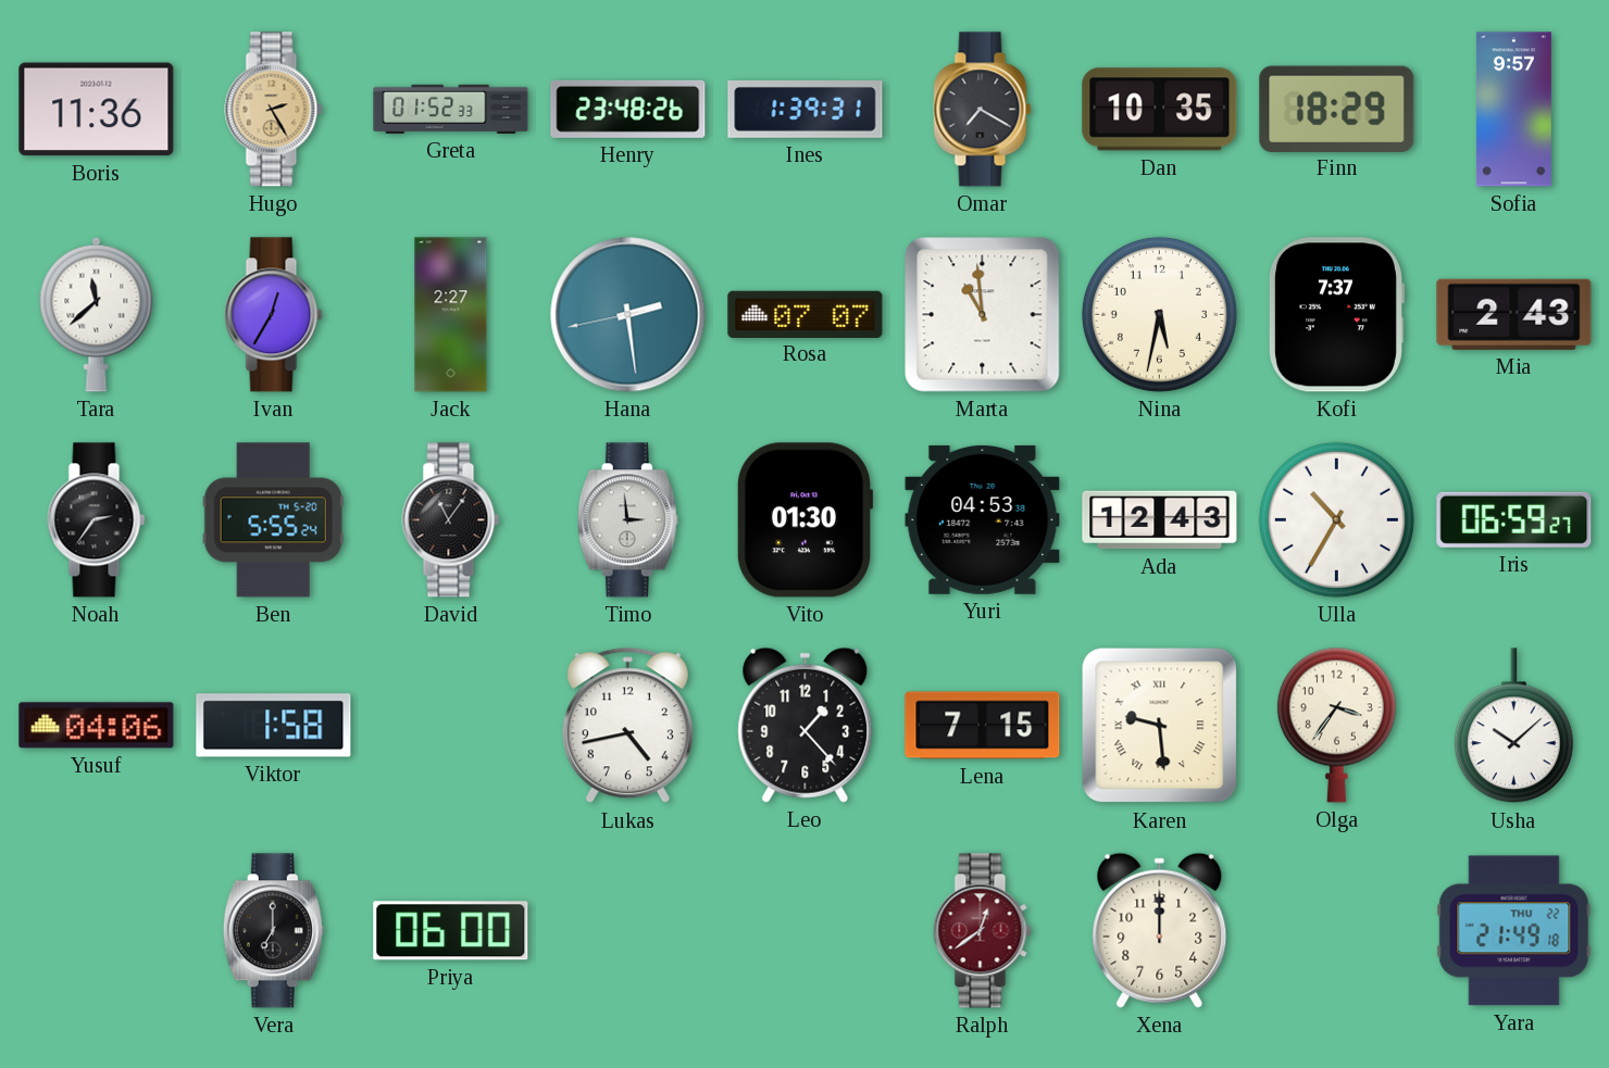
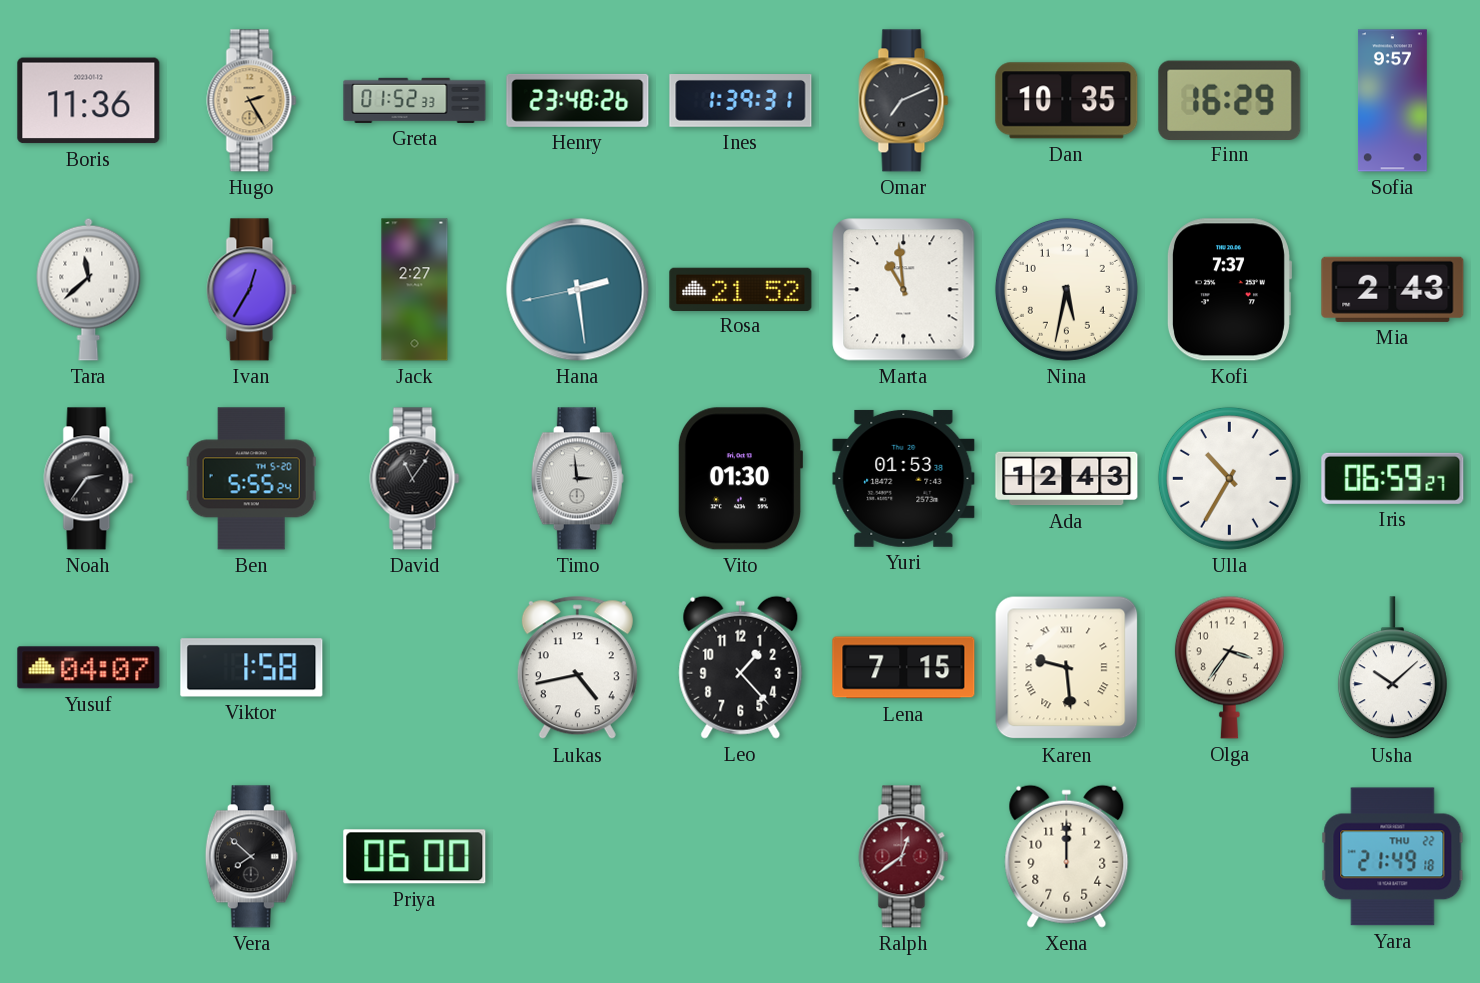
Omar: 7:20 -> 7:11
Finn: 18:29 -> 16:29
Rosa: 07:07 -> 21:52
Yuri: 04:53 -> 01:53
Yusuf: 04:06 -> 04:07
Vera: 7:00 -> 7:52
